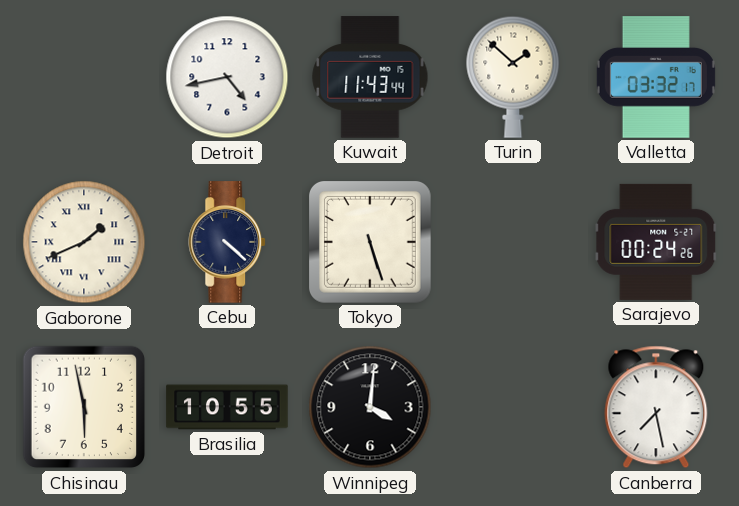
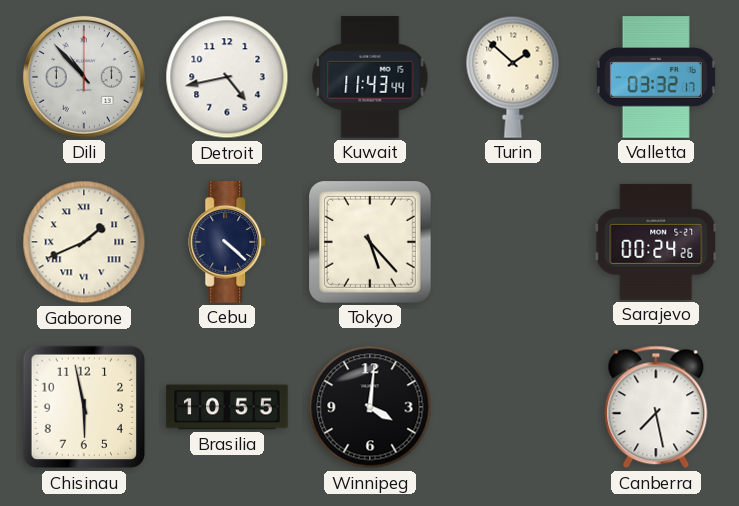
Dili: none -> 10:53
Tokyo: 5:27 -> 5:23
